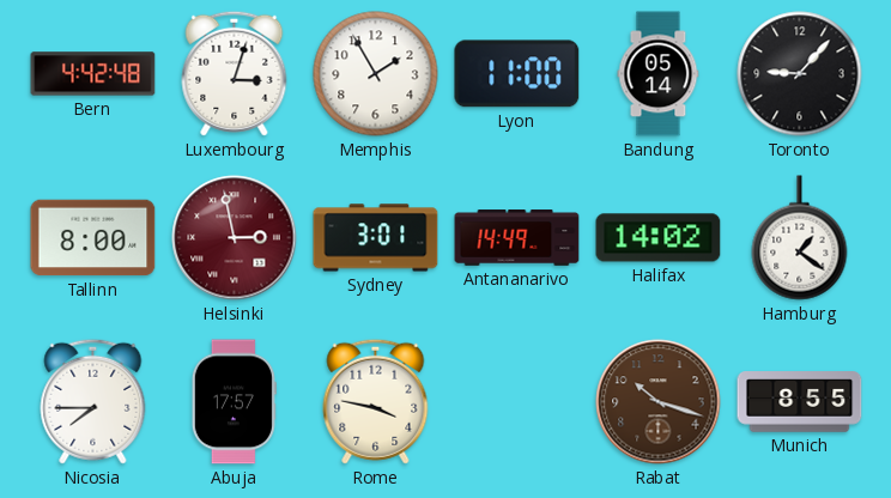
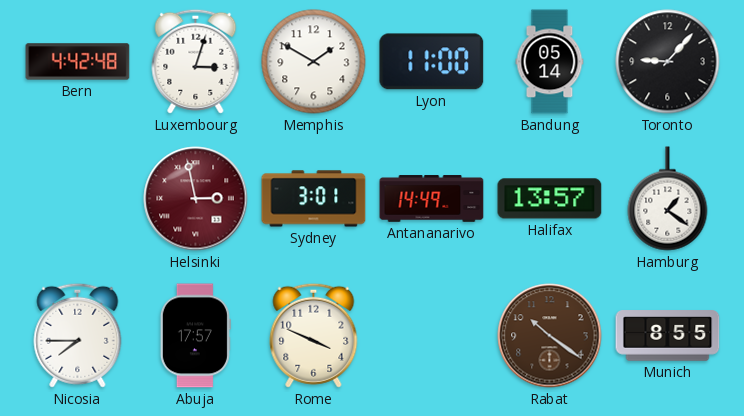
Memphis: 1:55 -> 1:50
Tallinn: 8:00 -> none
Halifax: 14:02 -> 13:57
Rome: 3:47 -> 3:49
Rabat: 10:18 -> 10:21
